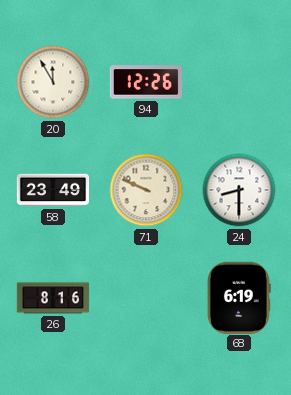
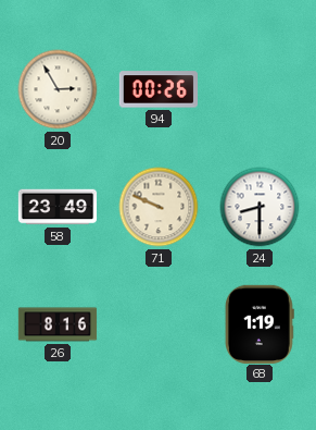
20: 11:55 -> 2:55
94: 12:26 -> 00:26
68: 6:19 -> 1:19
